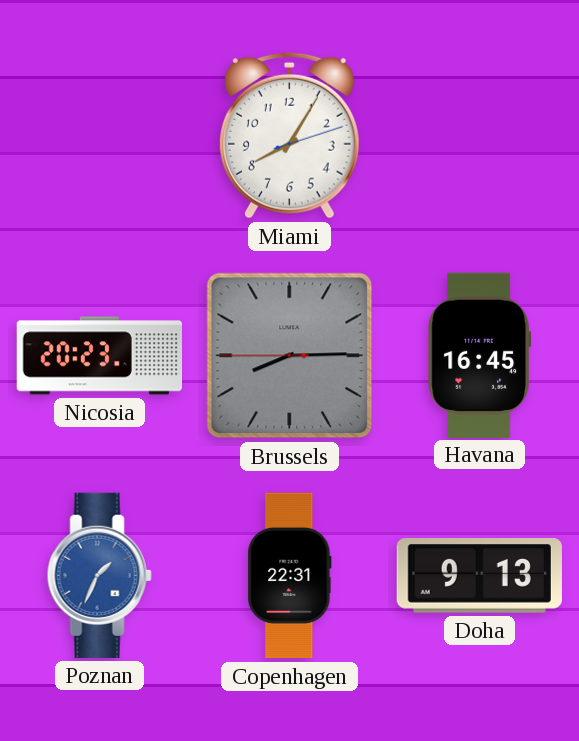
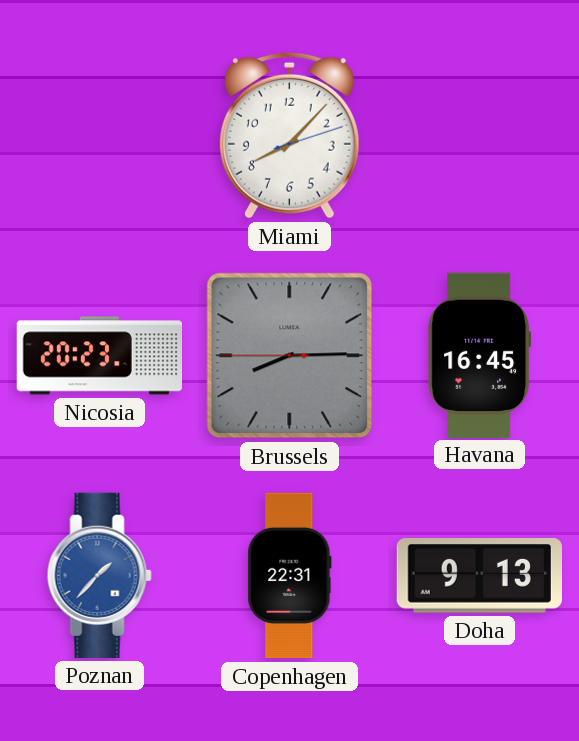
Miami: 8:05 -> 8:07
Poznan: 1:34 -> 1:37
